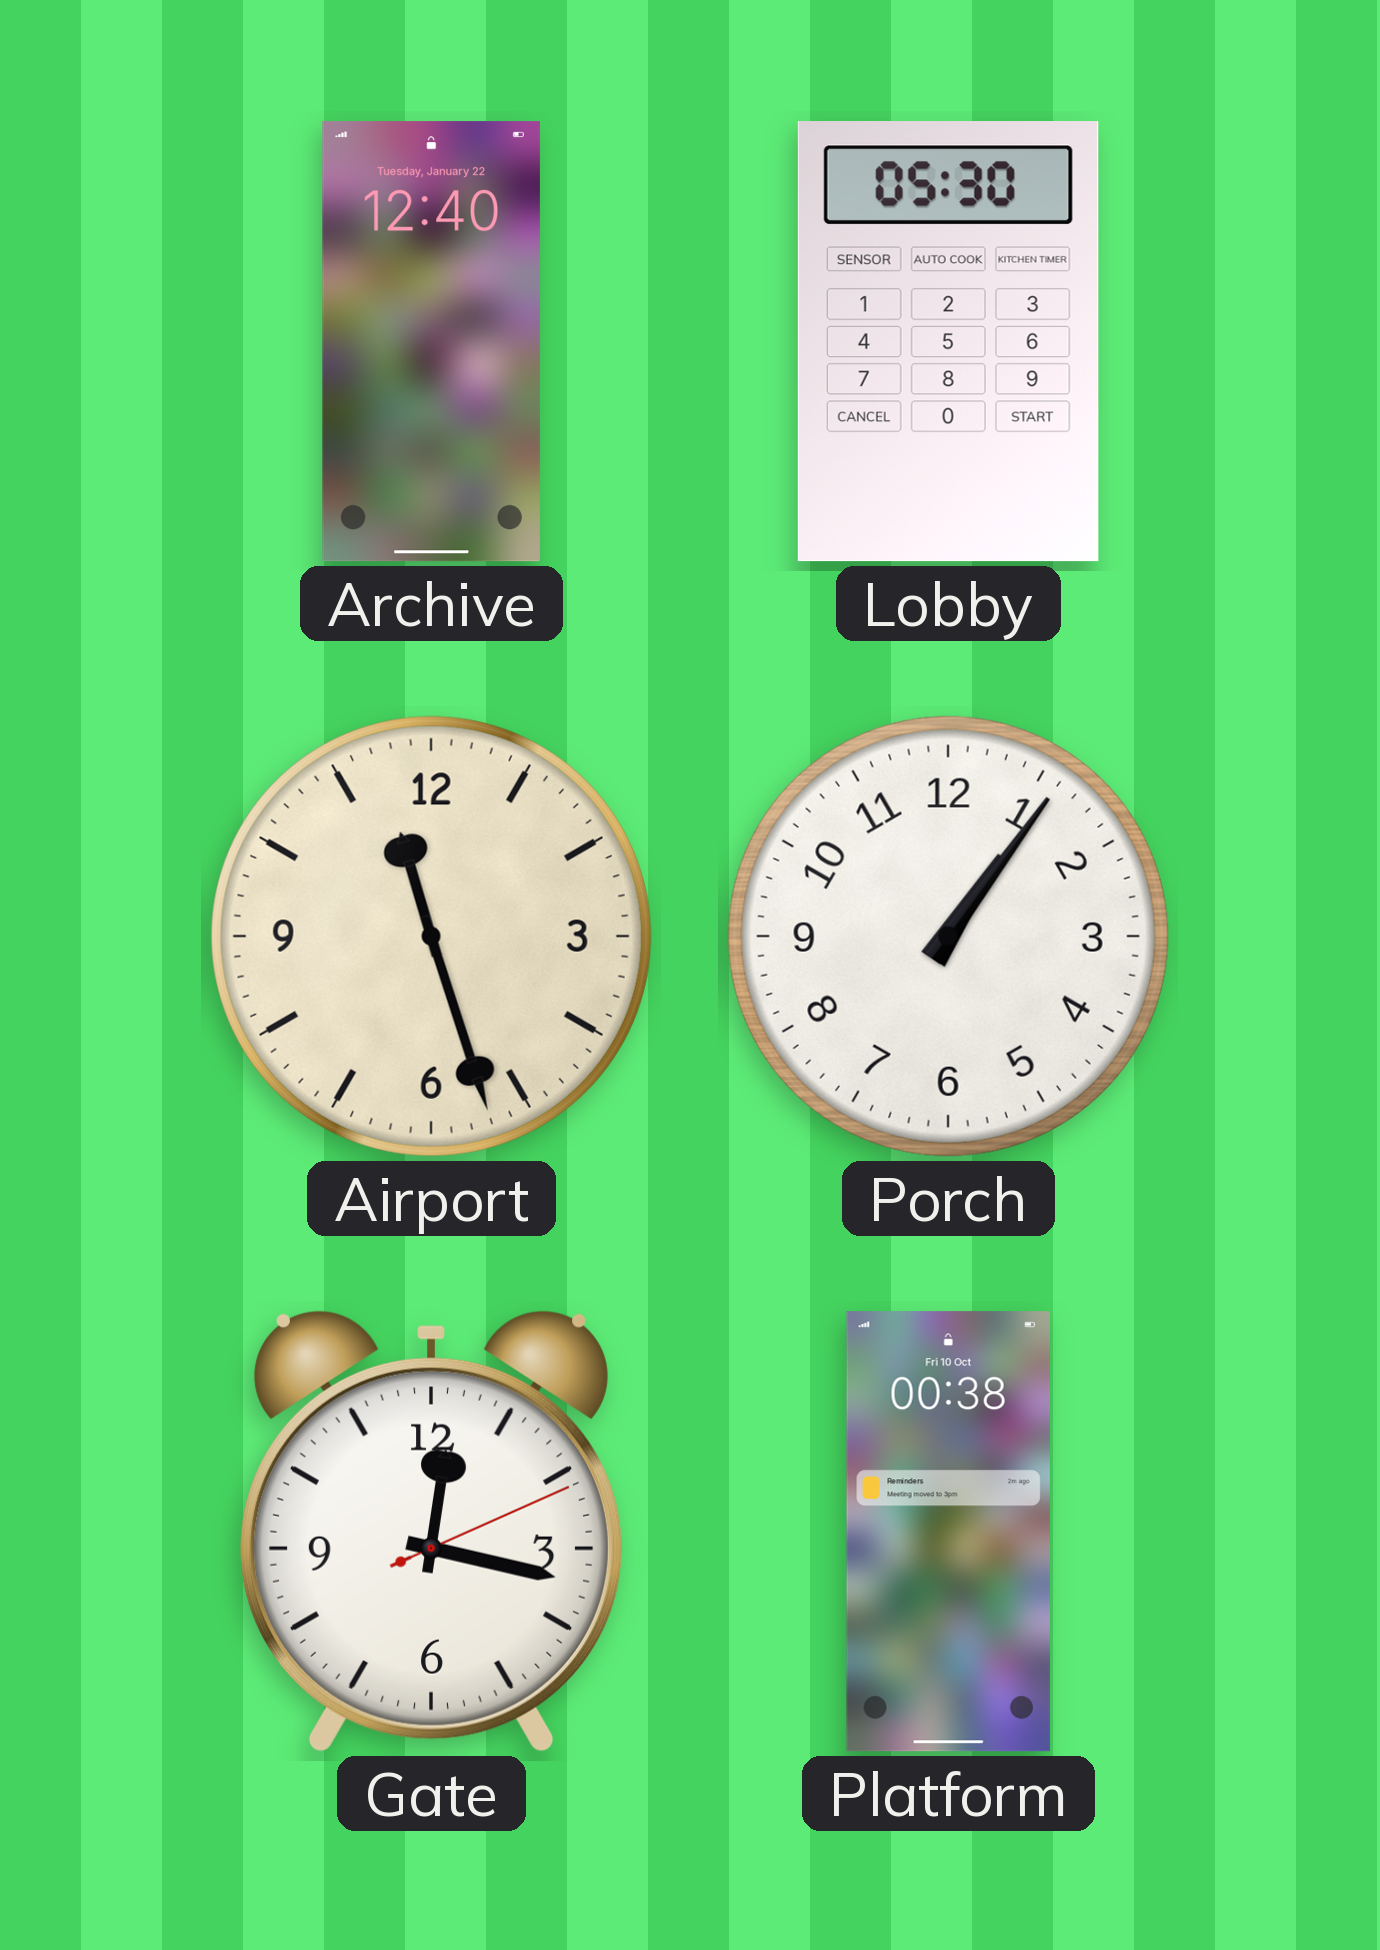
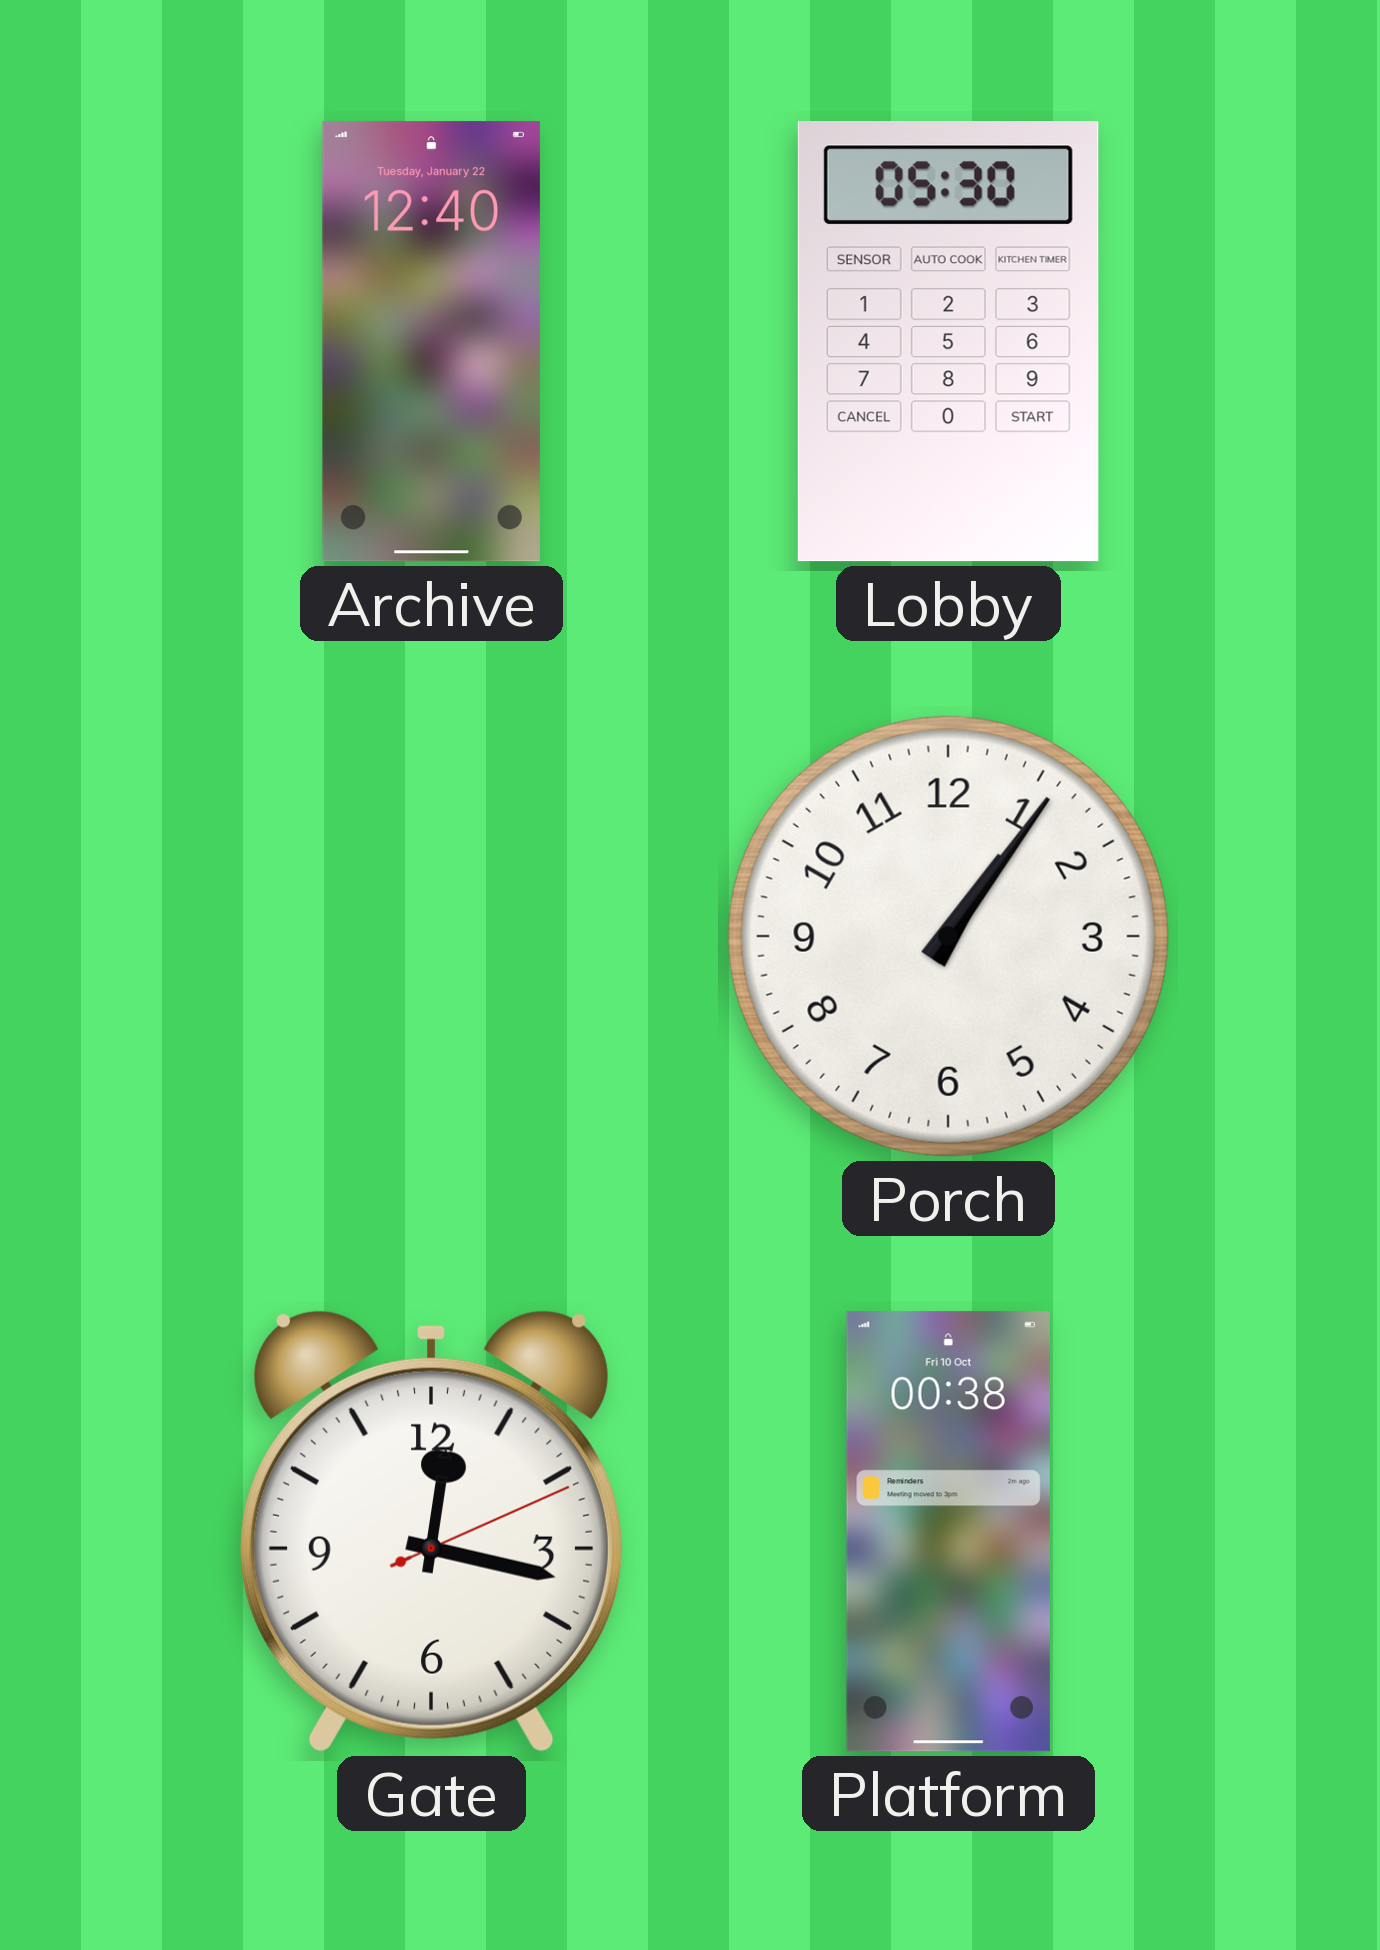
Airport: 11:27 -> none
